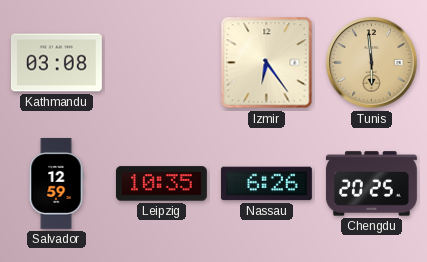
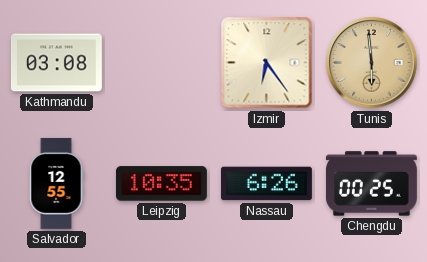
Salvador: 12:59 -> 12:55
Chengdu: 20:25 -> 00:25
